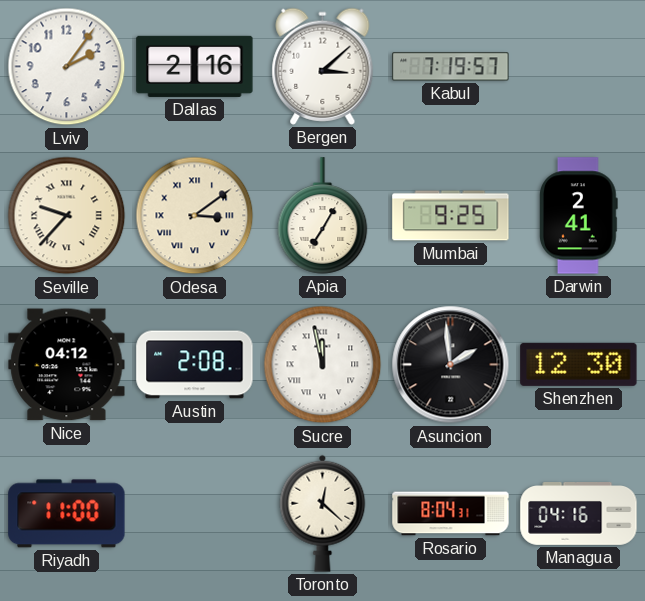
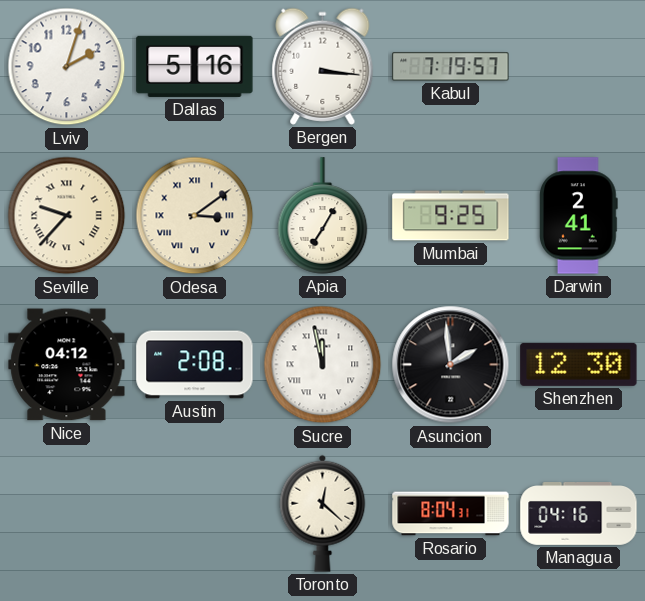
Lviv: 2:06 -> 2:03
Dallas: 2:16 -> 5:16
Bergen: 3:08 -> 3:16
Riyadh: 11:00 -> none
